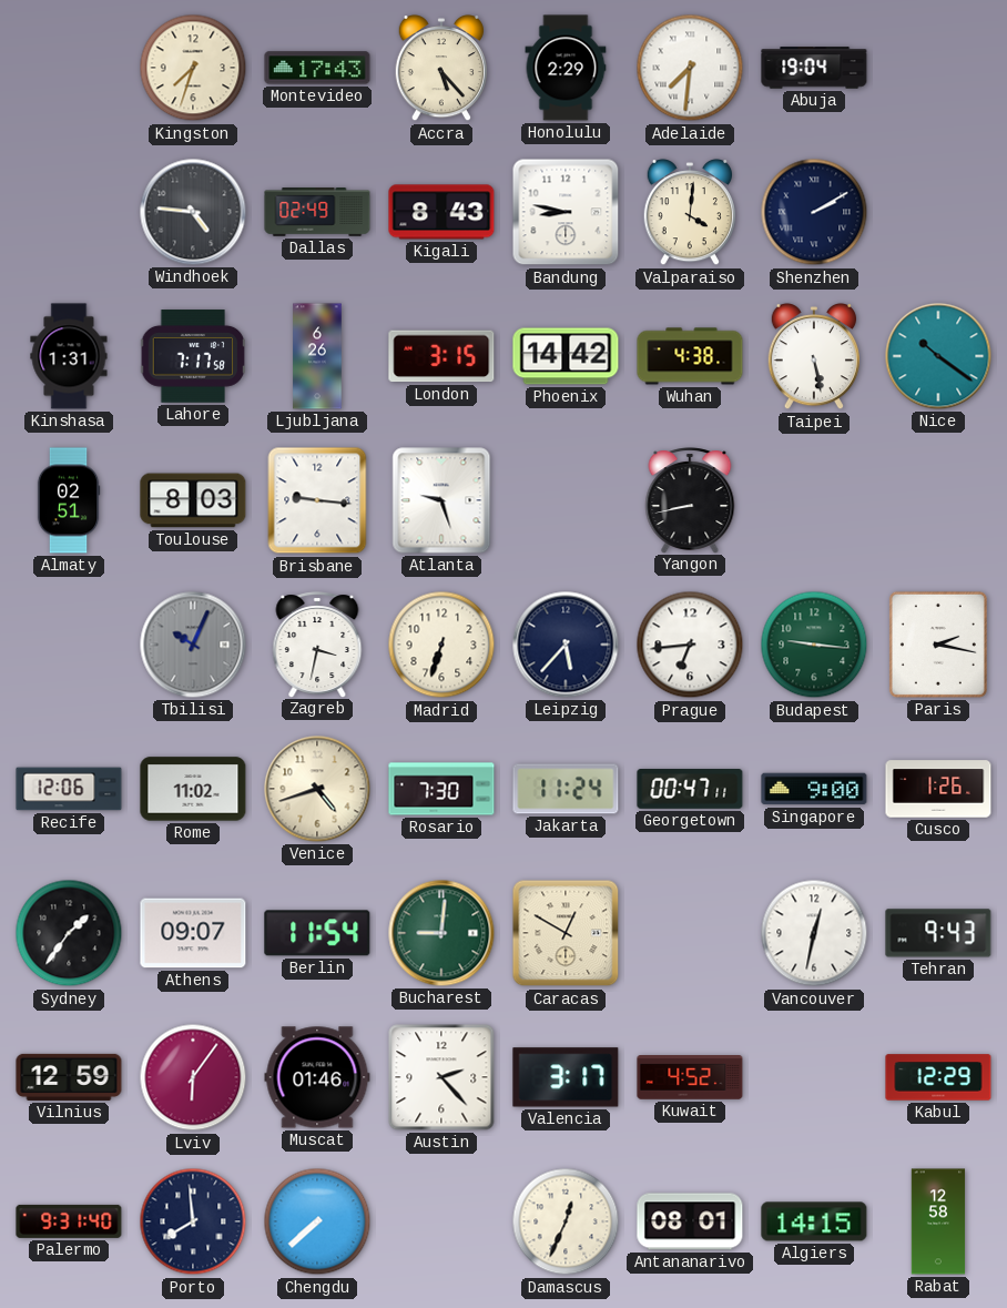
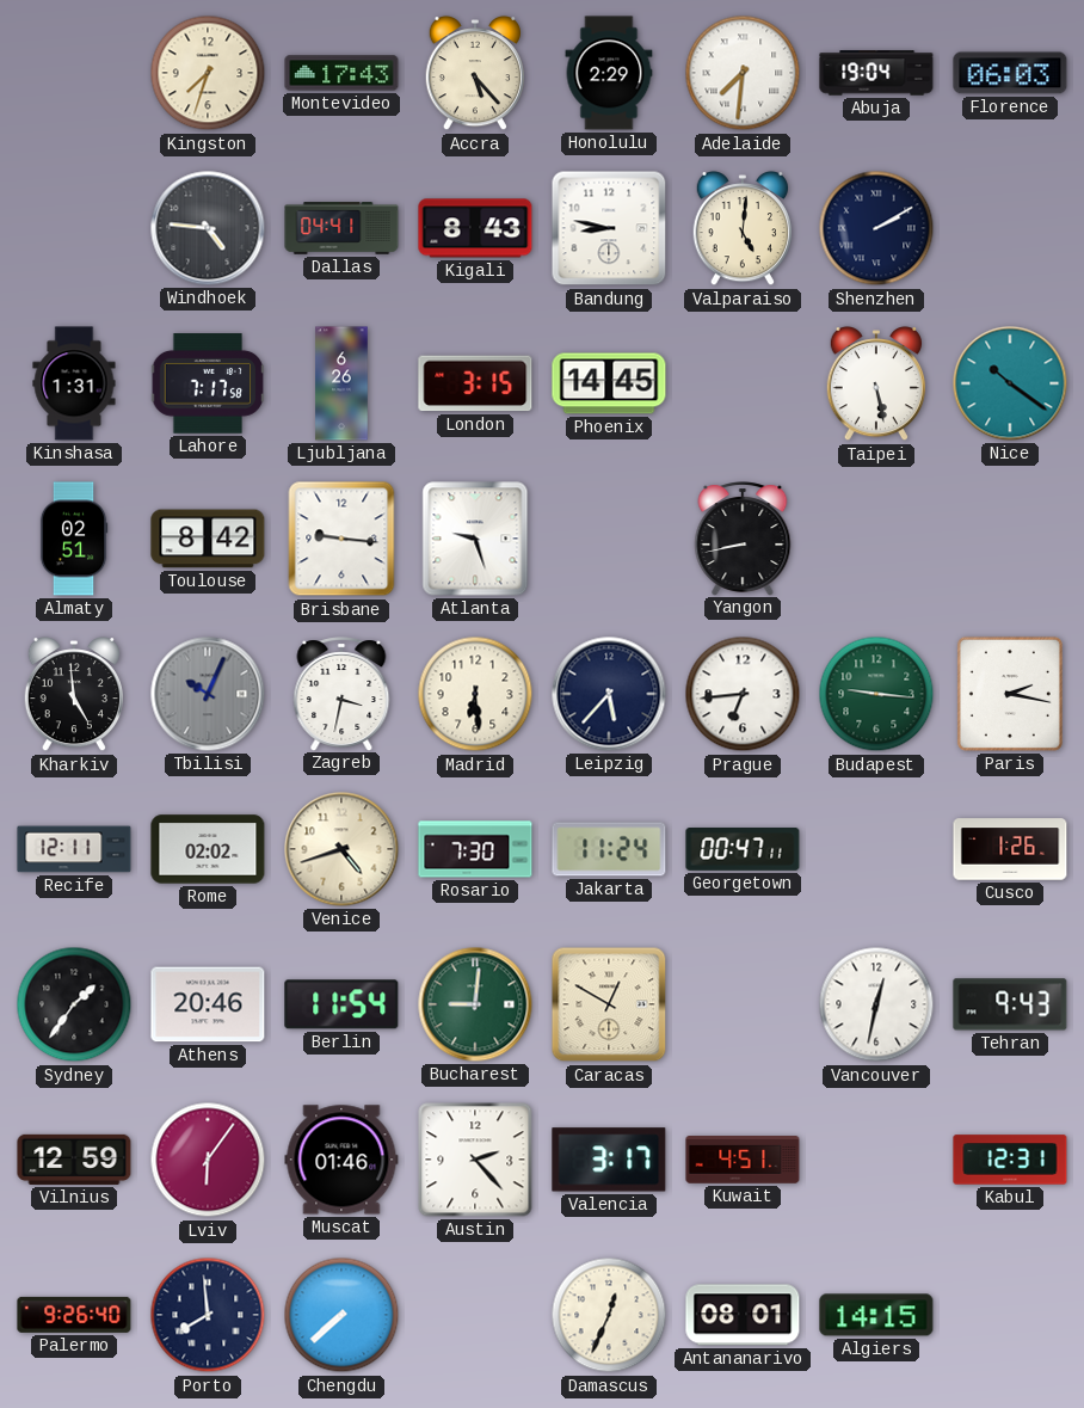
Florence: none -> 06:03
Dallas: 02:49 -> 04:41
Valparaiso: 4:01 -> 5:01
Phoenix: 14:42 -> 14:45
Wuhan: 4:38 -> none
Toulouse: 8:03 -> 8:42
Kharkiv: none -> 4:59
Madrid: 6:33 -> 6:29
Recife: 12:06 -> 12:11
Rome: 11:02 -> 02:02
Singapore: 9:00 -> none
Athens: 09:07 -> 20:46
Kuwait: 4:52 -> 4:51
Kabul: 12:29 -> 12:31
Palermo: 9:31 -> 9:26
Rabat: 12:58 -> none
